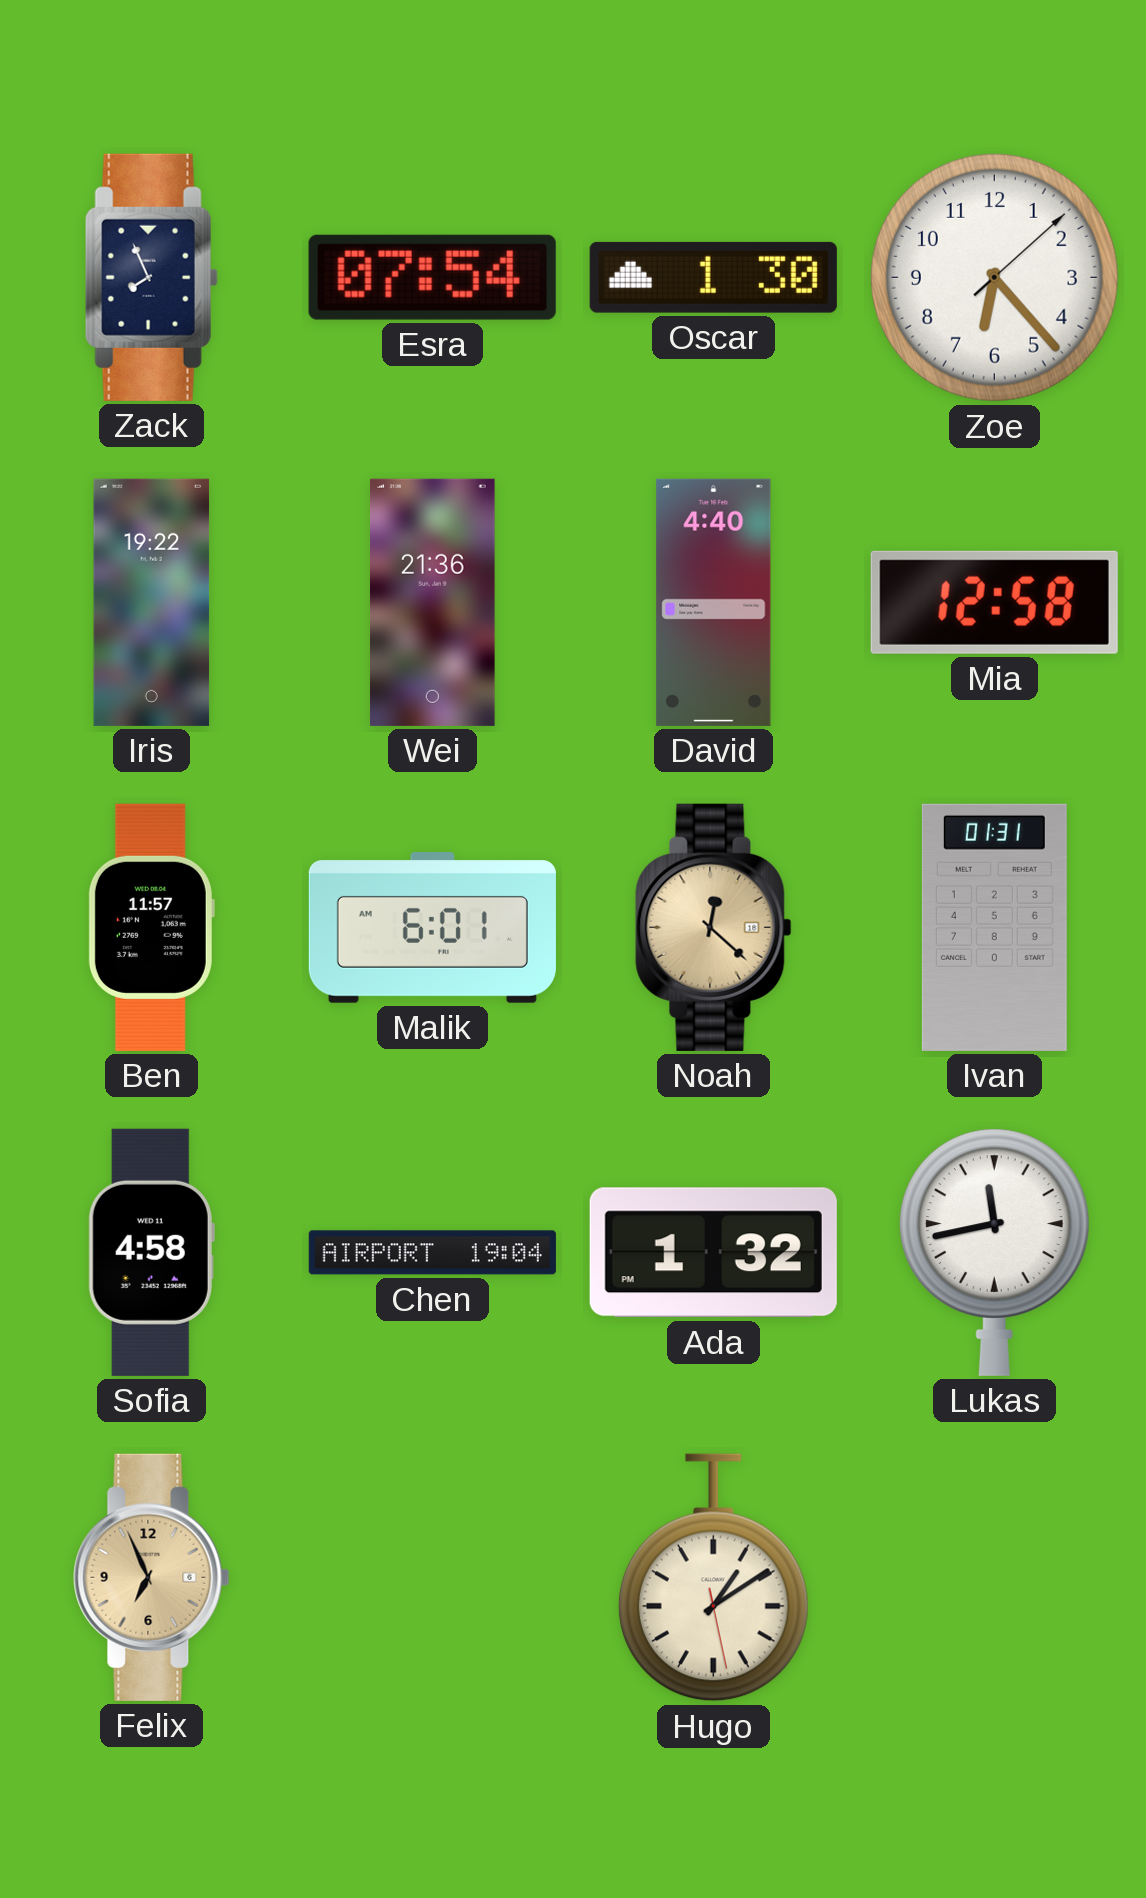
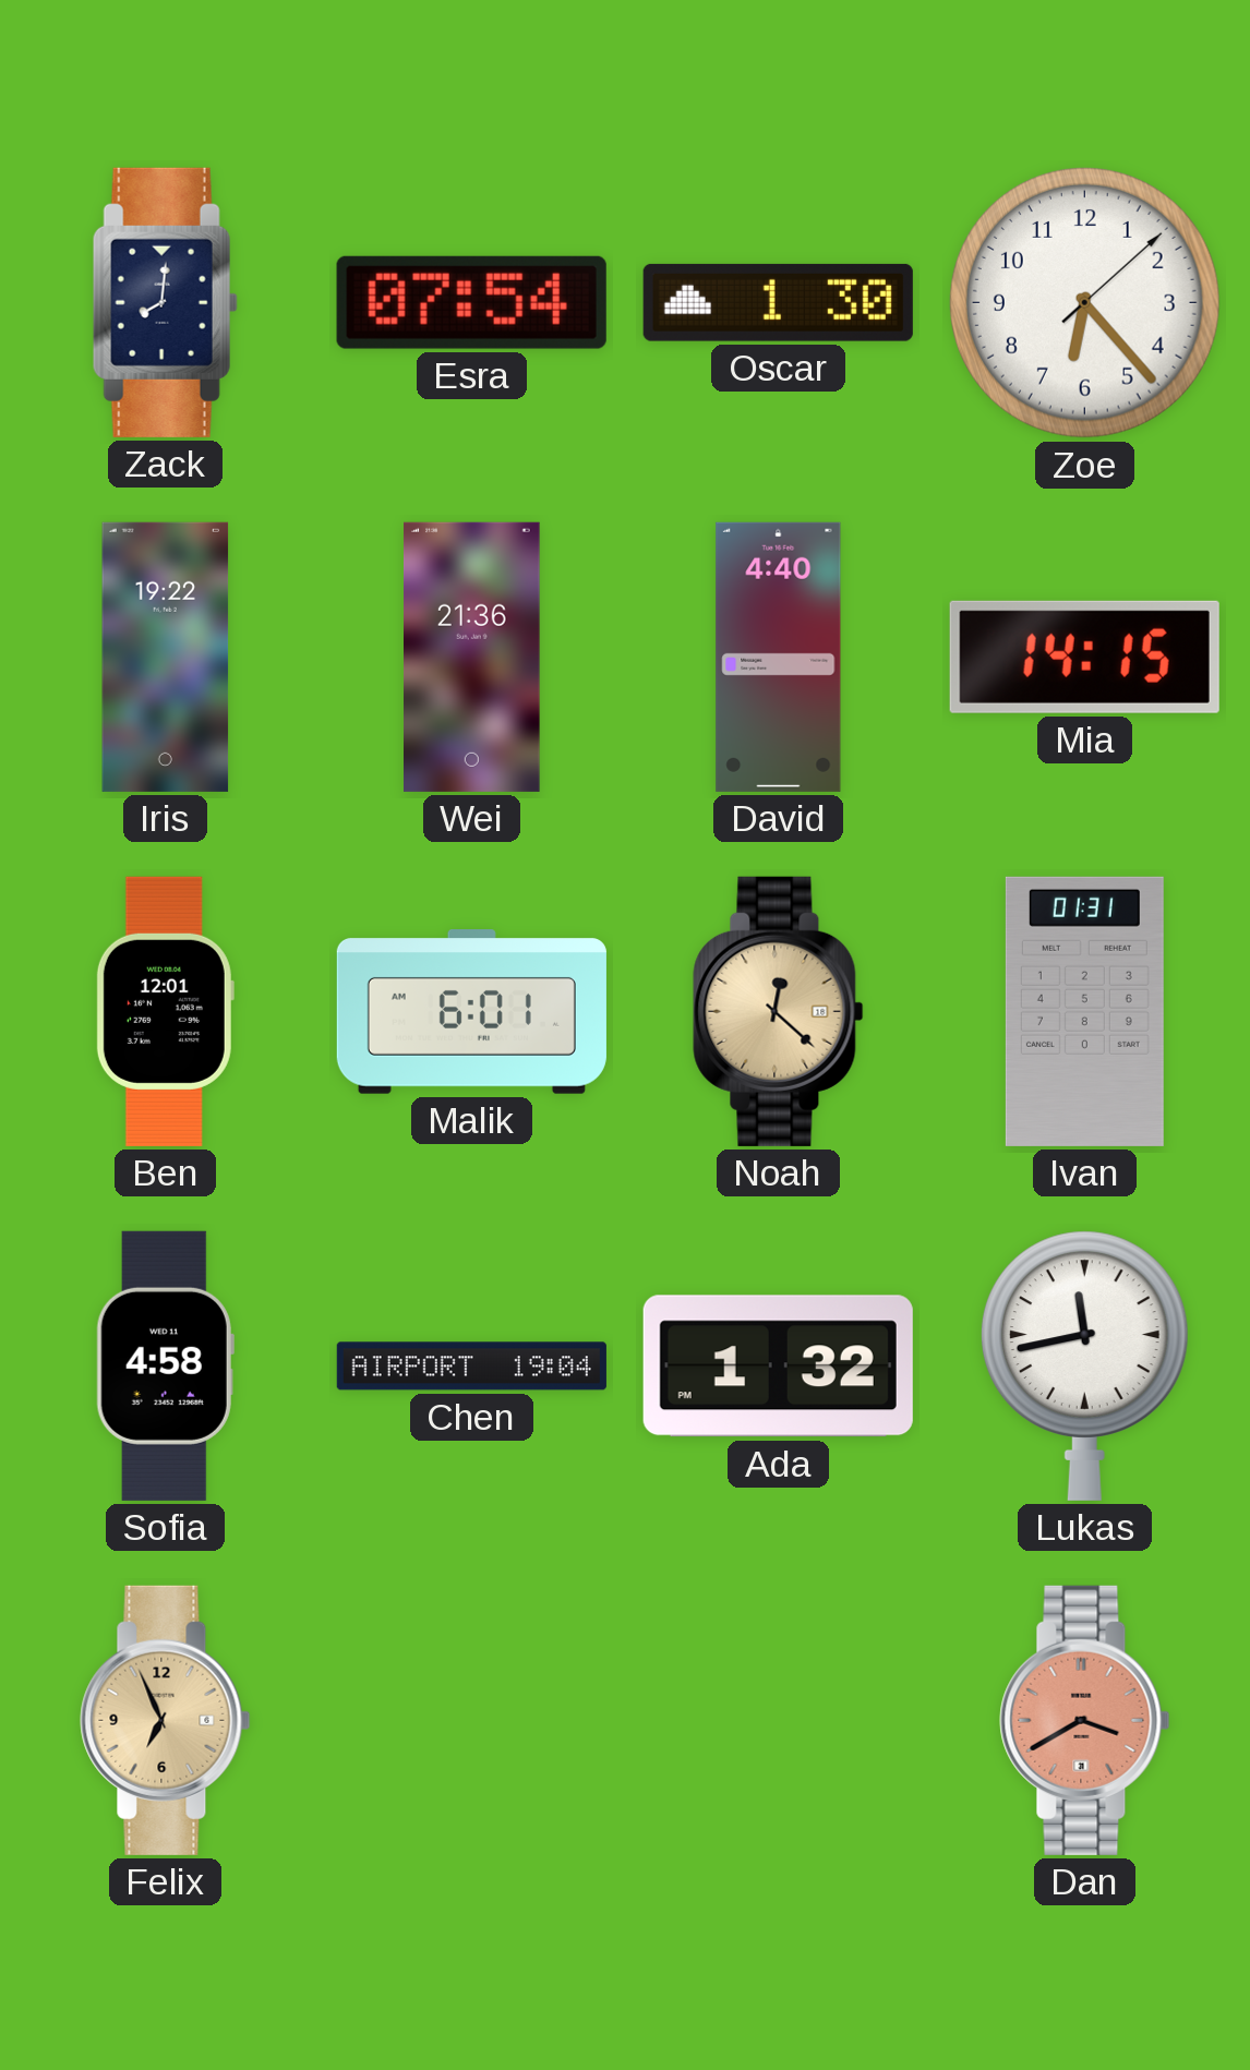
Zack: 7:56 -> 8:01
Mia: 12:58 -> 14:15
Ben: 11:57 -> 12:01
Hugo: 1:09 -> none
Dan: none -> 3:40
